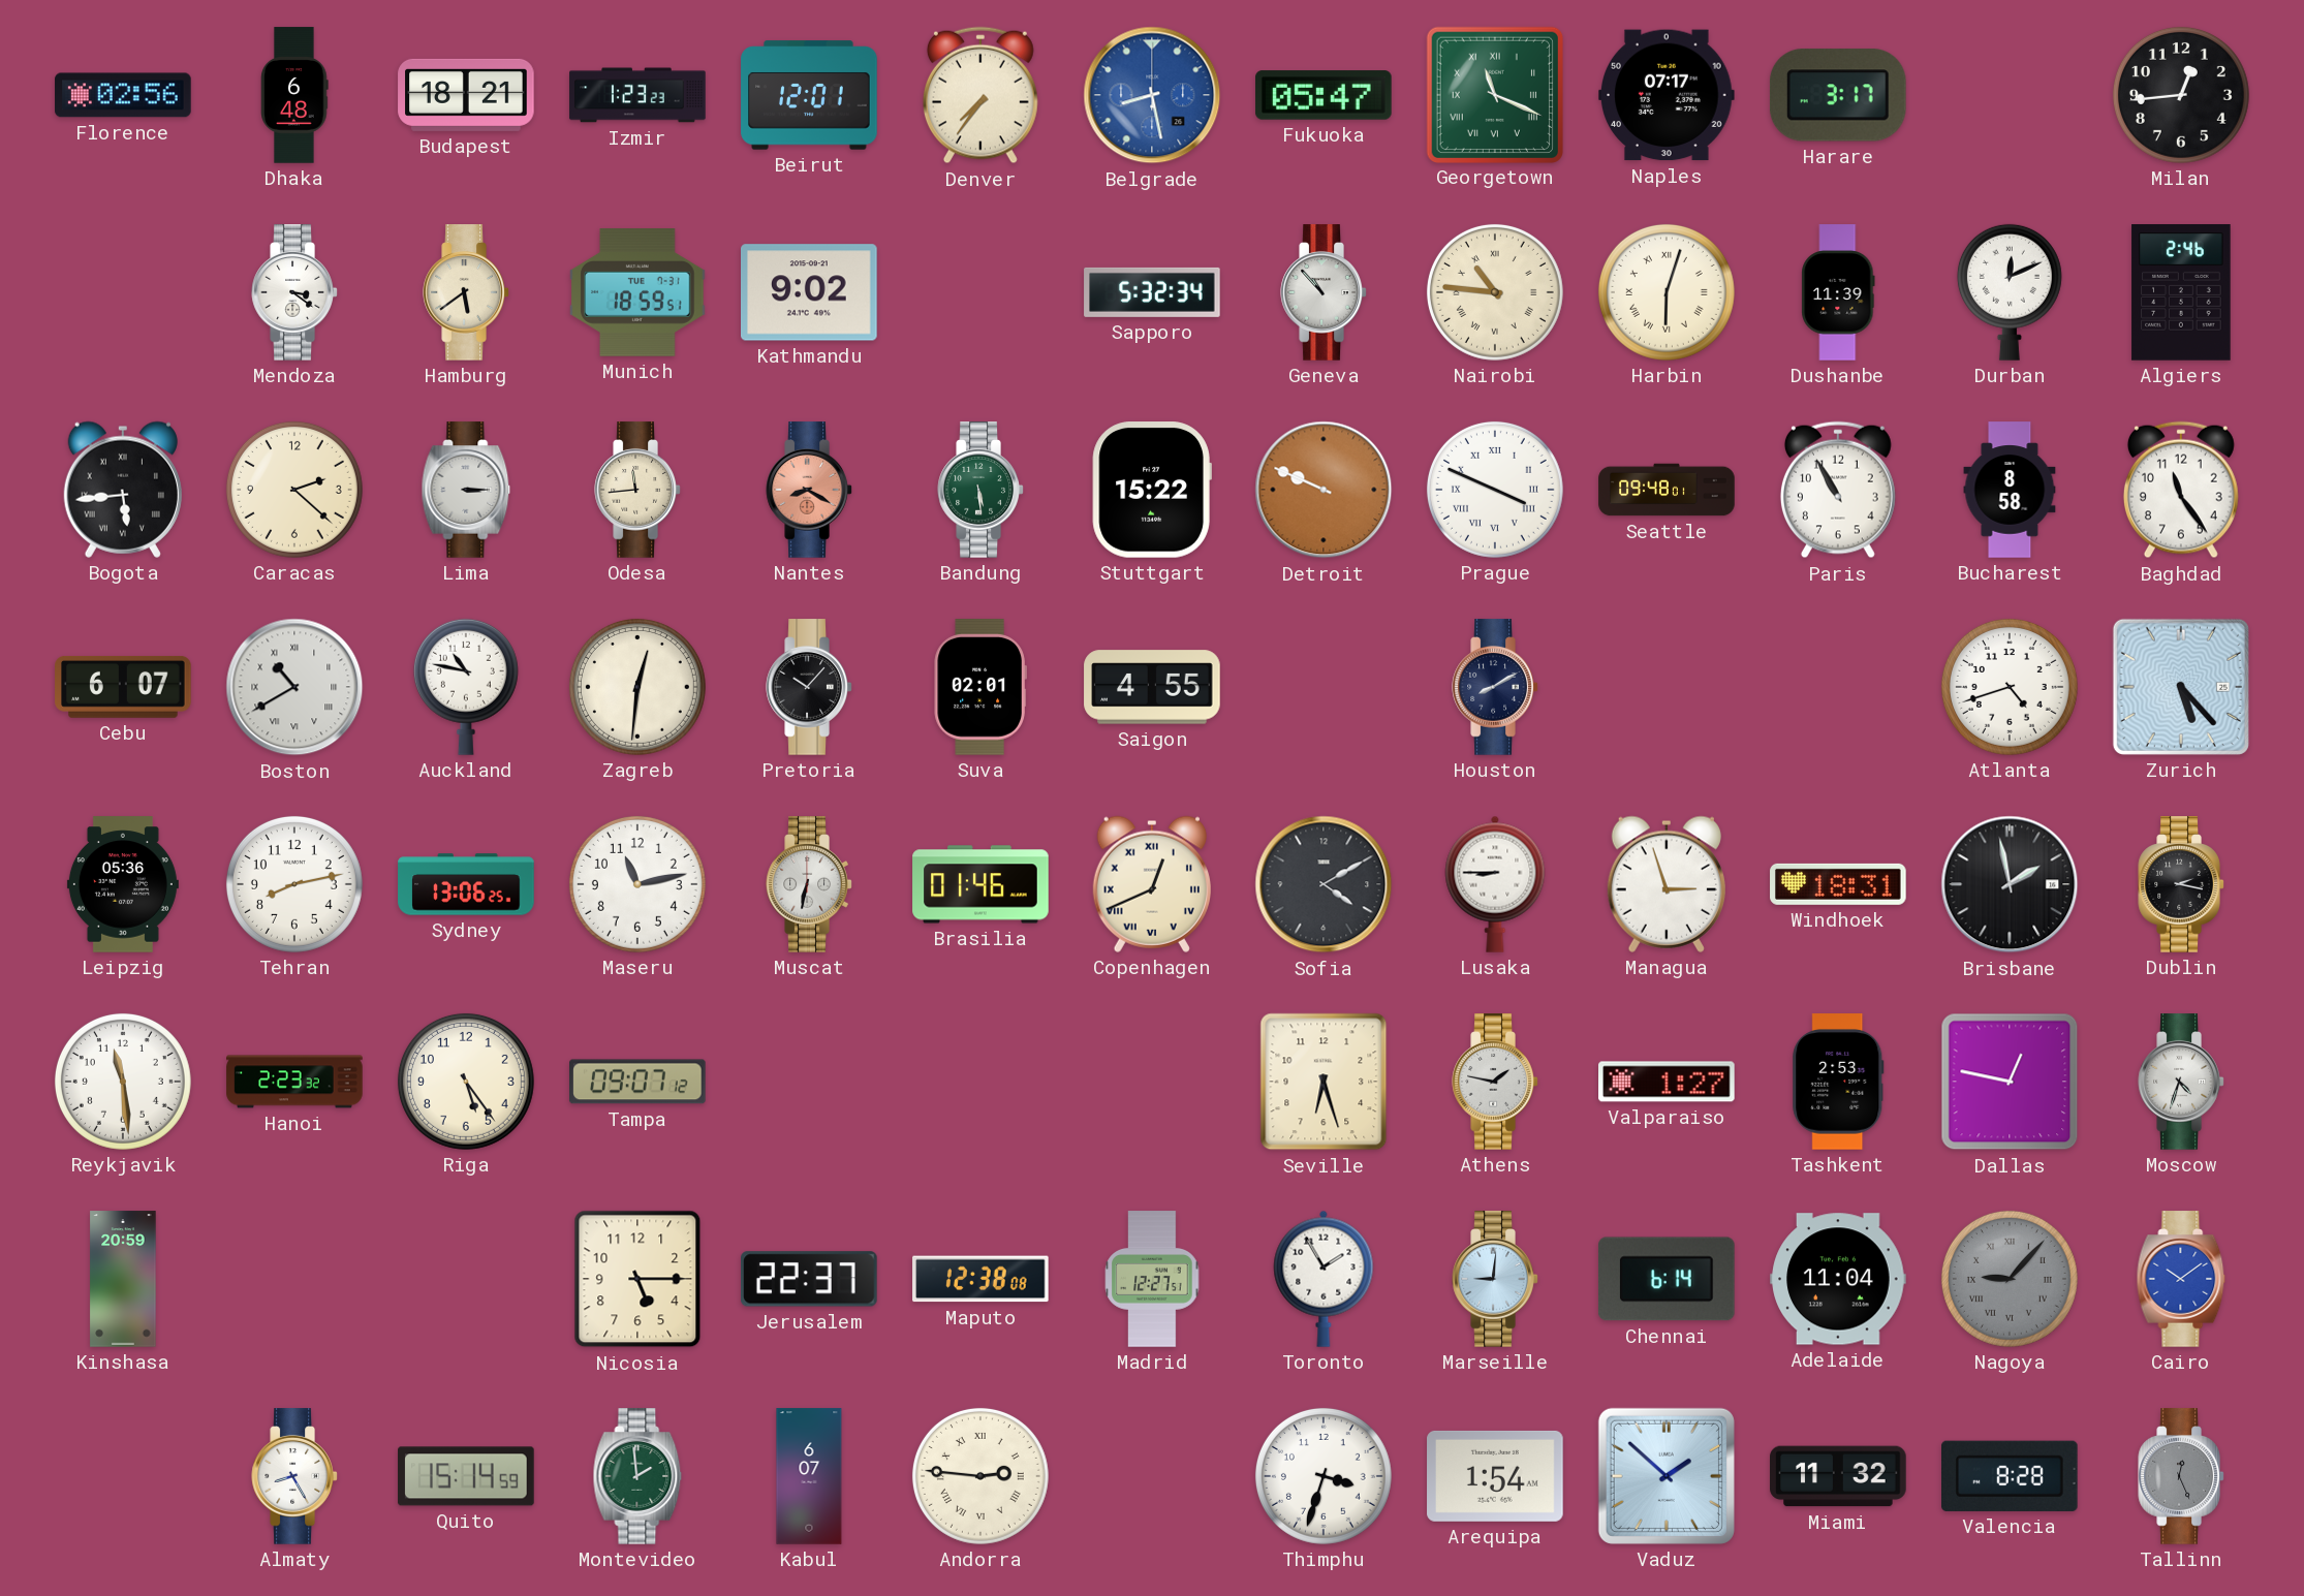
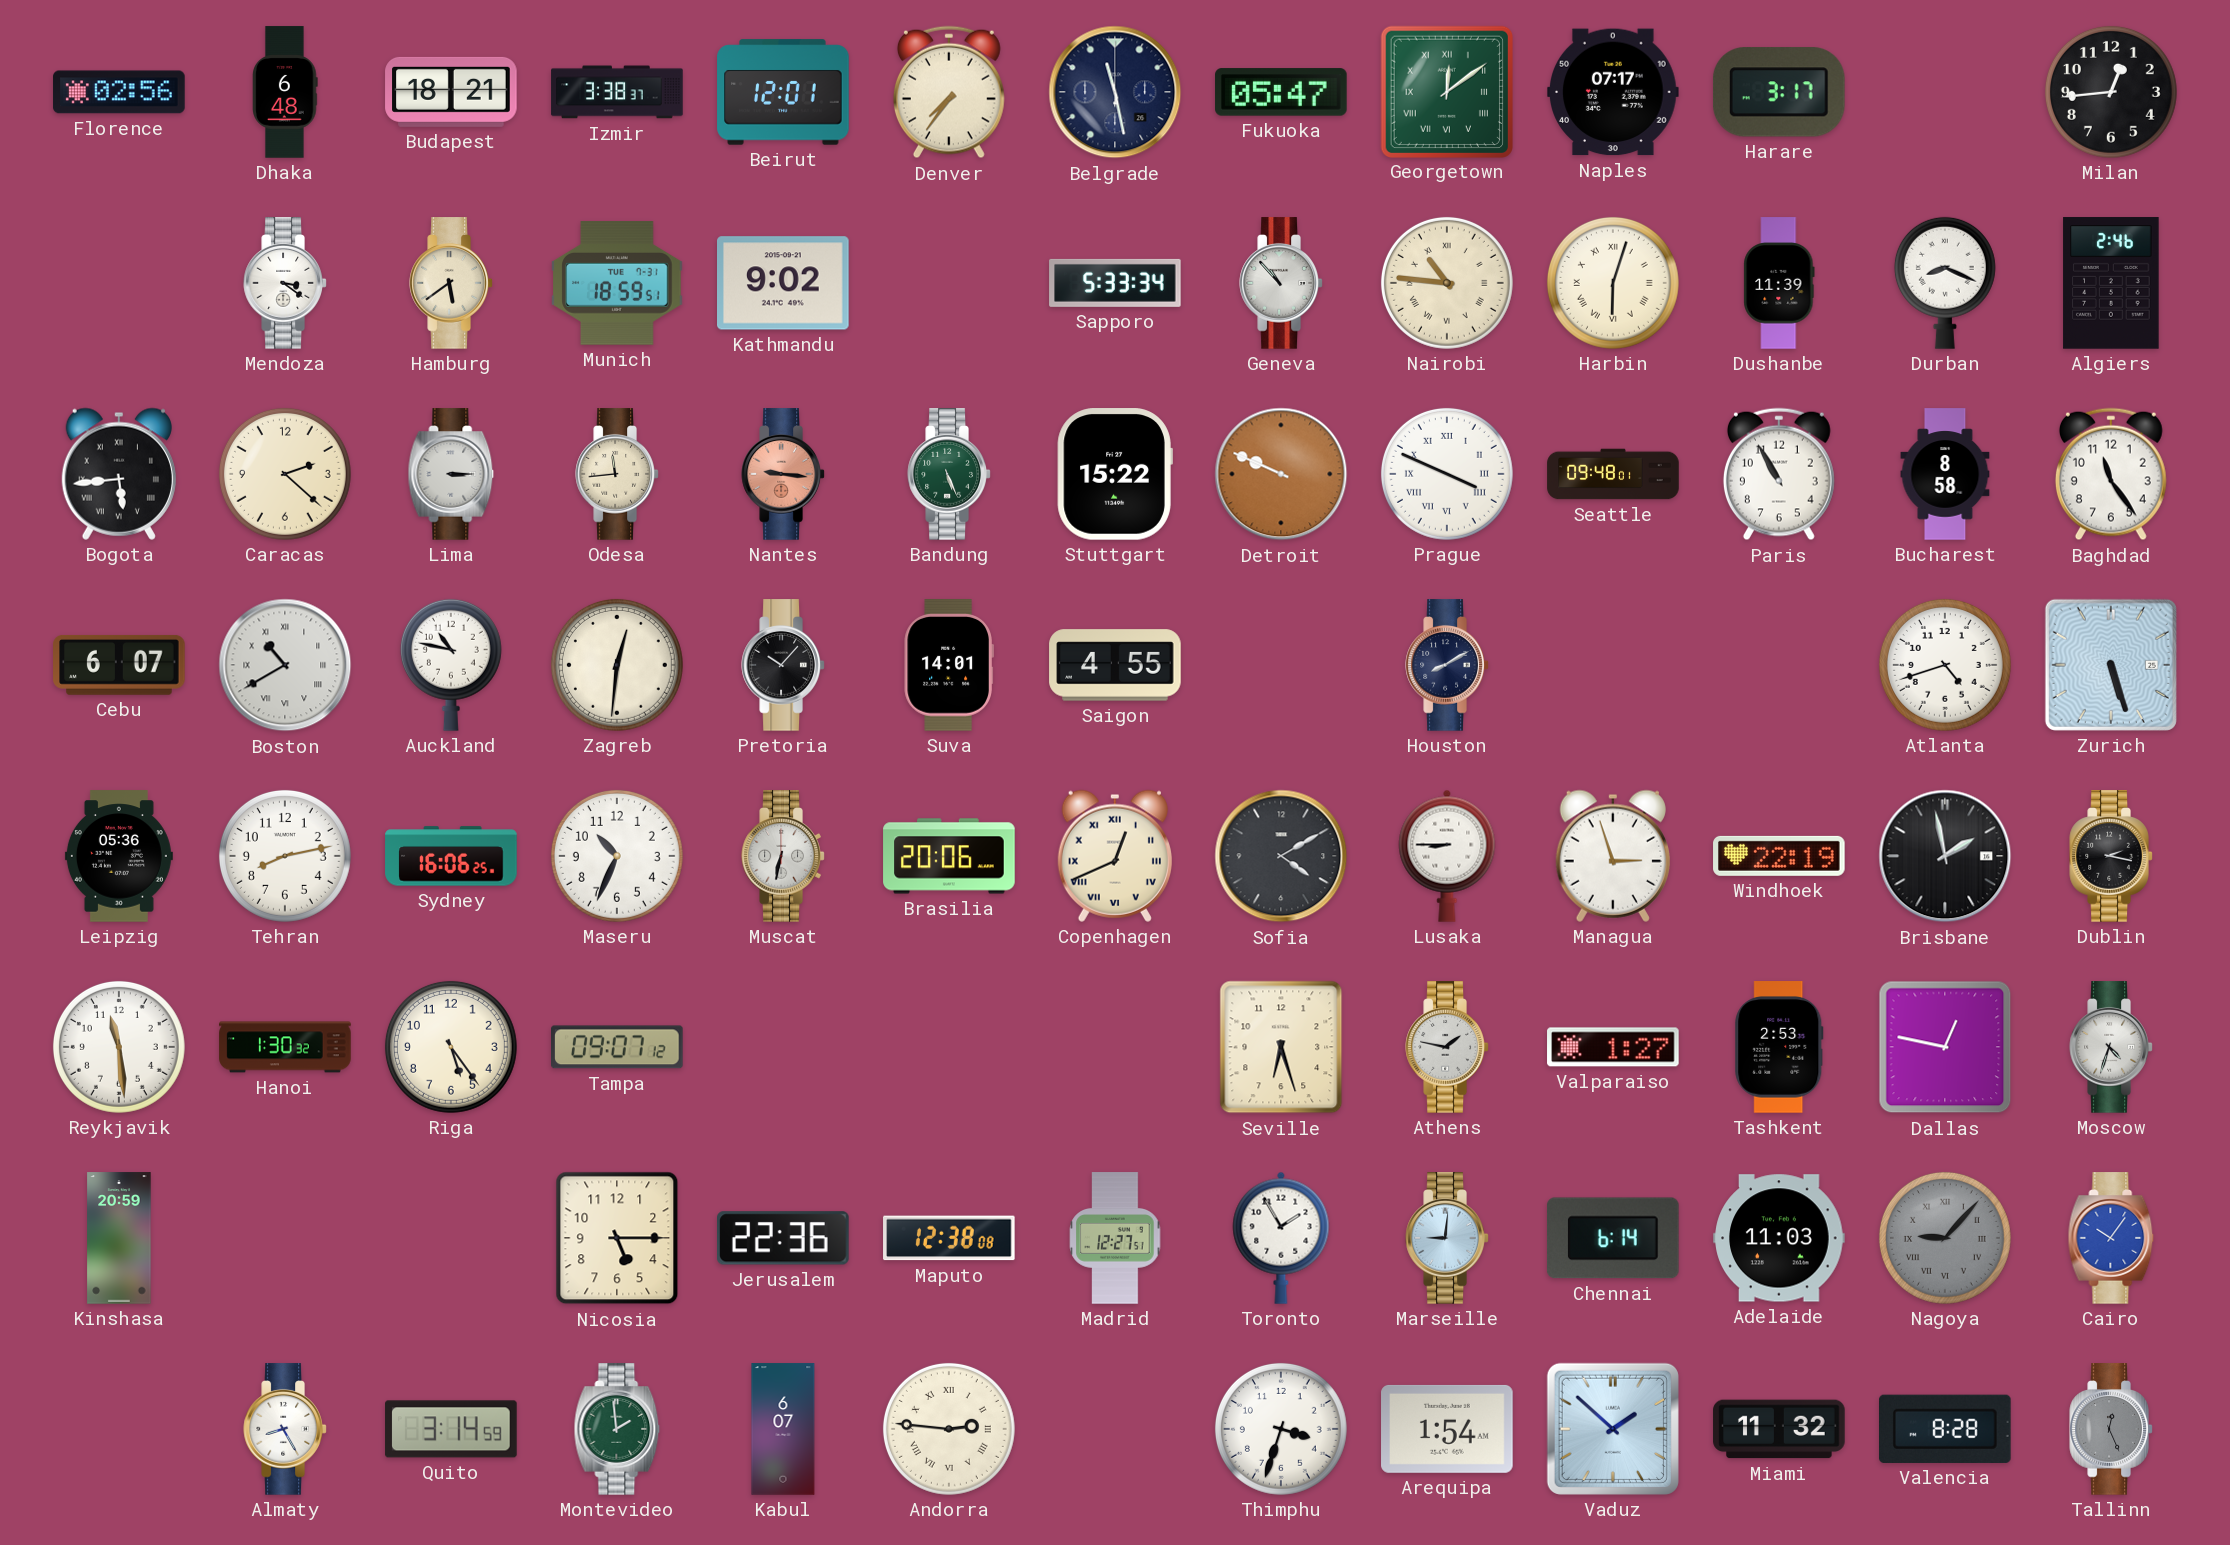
Izmir: 1:23 -> 3:38
Belgrade: 8:28 -> 11:28
Belgrade dial: blue -> navy
Georgetown: 11:19 -> 12:09
Sapporo: 5:32 -> 5:33
Durban: 12:11 -> 8:19
Nantes: 8:20 -> 9:16
Bandung: 5:29 -> 5:26
Suva: 02:01 -> 14:01
Zurich: 5:23 -> 5:27
Sydney: 13:06 -> 16:06
Maseru: 11:13 -> 10:34
Brasilia: 01:46 -> 20:06
Windhoek: 18:31 -> 22:19
Hanoi: 2:23 -> 1:30
Jerusalem: 22:37 -> 22:36
Adelaide: 11:04 -> 11:03
Cairo: 10:09 -> 10:06
Quito: 15:14 -> 3:14
